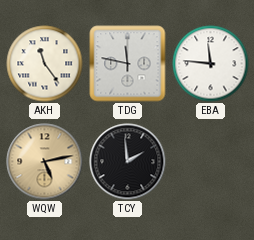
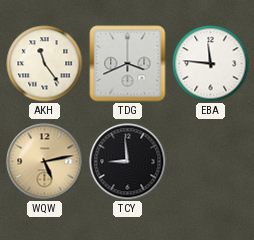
TDG: 11:47 -> 3:41
TCY: 1:59 -> 8:59
